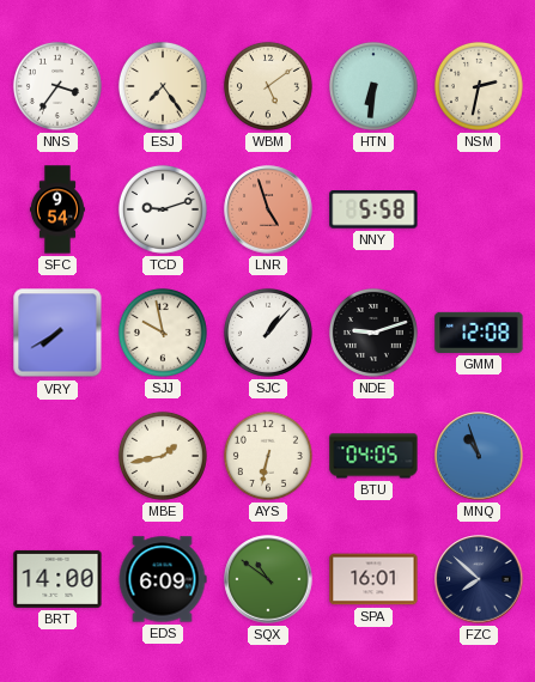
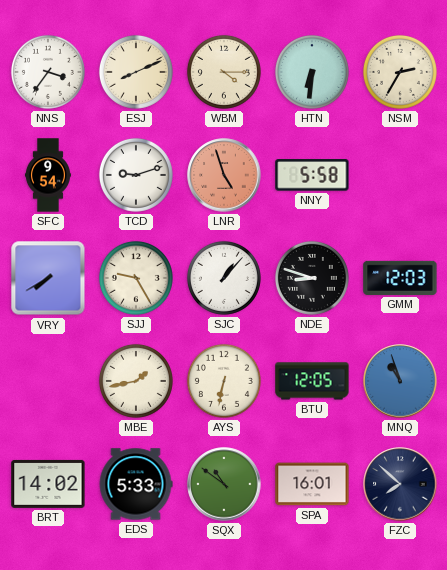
ESJ: 7:24 -> 8:11
WBM: 5:09 -> 4:15
NSM: 2:32 -> 2:35
SJJ: 9:58 -> 9:25
NDE: 9:12 -> 8:48
GMM: 12:08 -> 12:03
BTU: 04:05 -> 12:05
BRT: 14:00 -> 14:02
EDS: 6:09 -> 5:33
